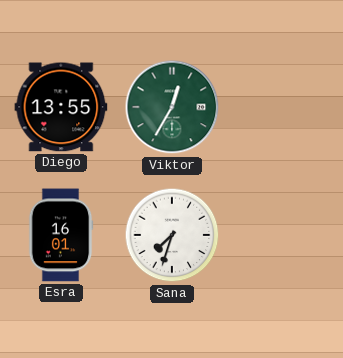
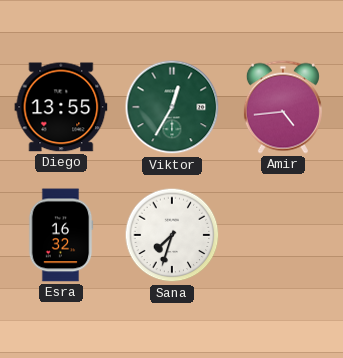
Amir: none -> 4:44
Esra: 16:01 -> 16:32
